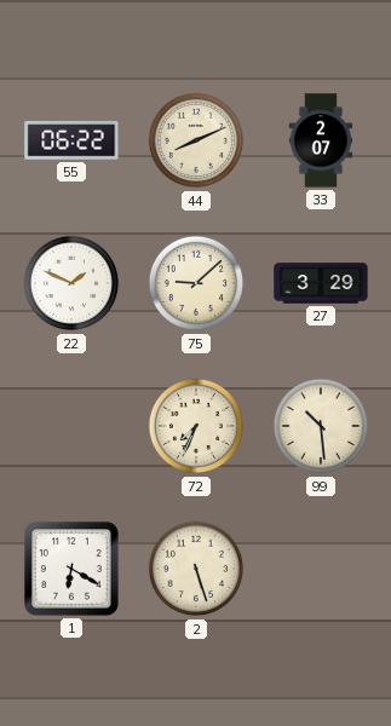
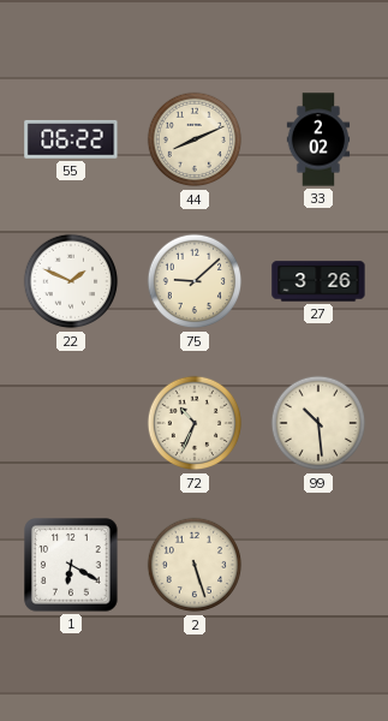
33: 2:07 -> 2:02
27: 3:29 -> 3:26
72: 7:34 -> 10:34
